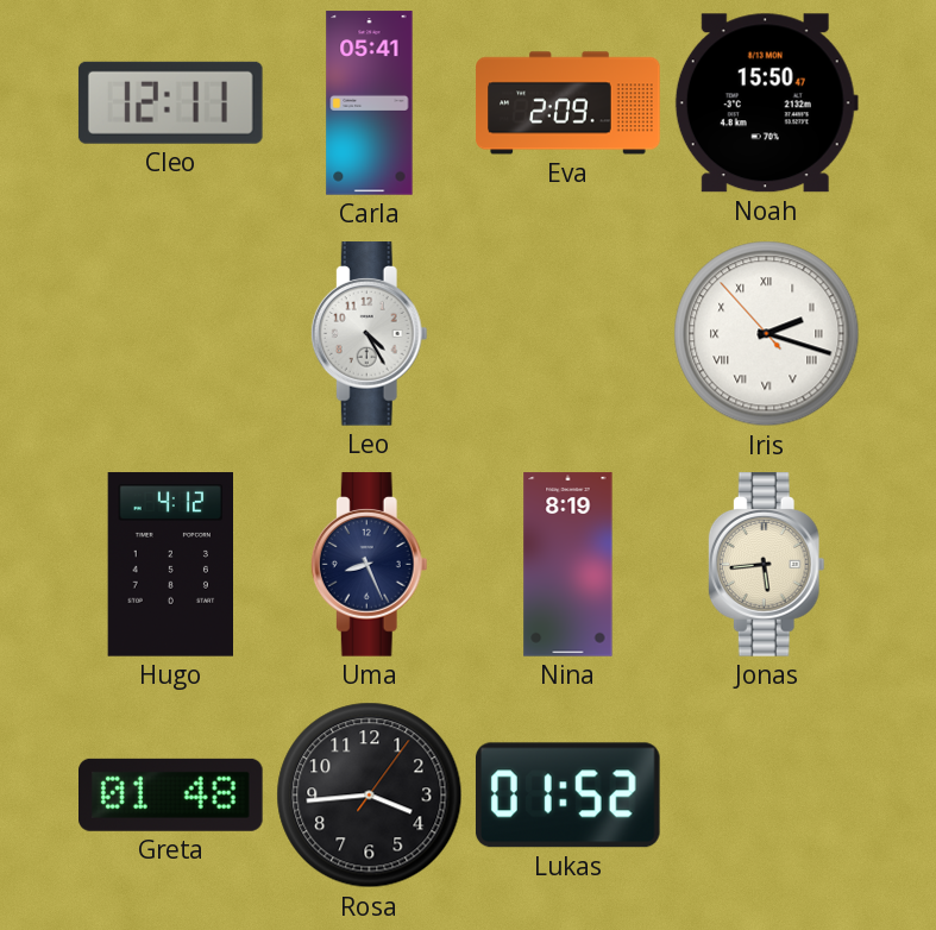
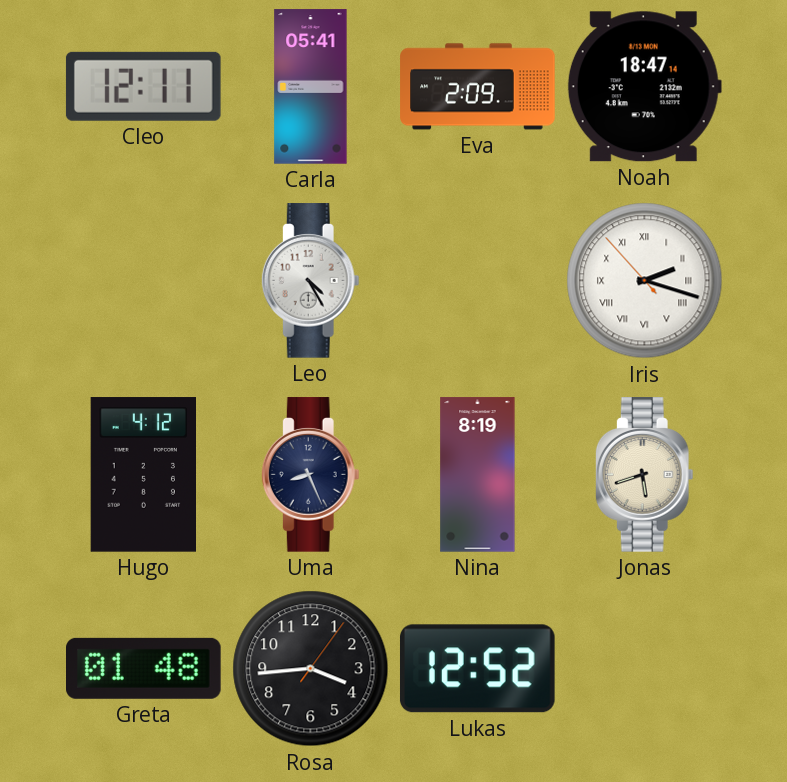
Noah: 15:50 -> 18:47
Jonas: 5:44 -> 5:42
Lukas: 01:52 -> 12:52
